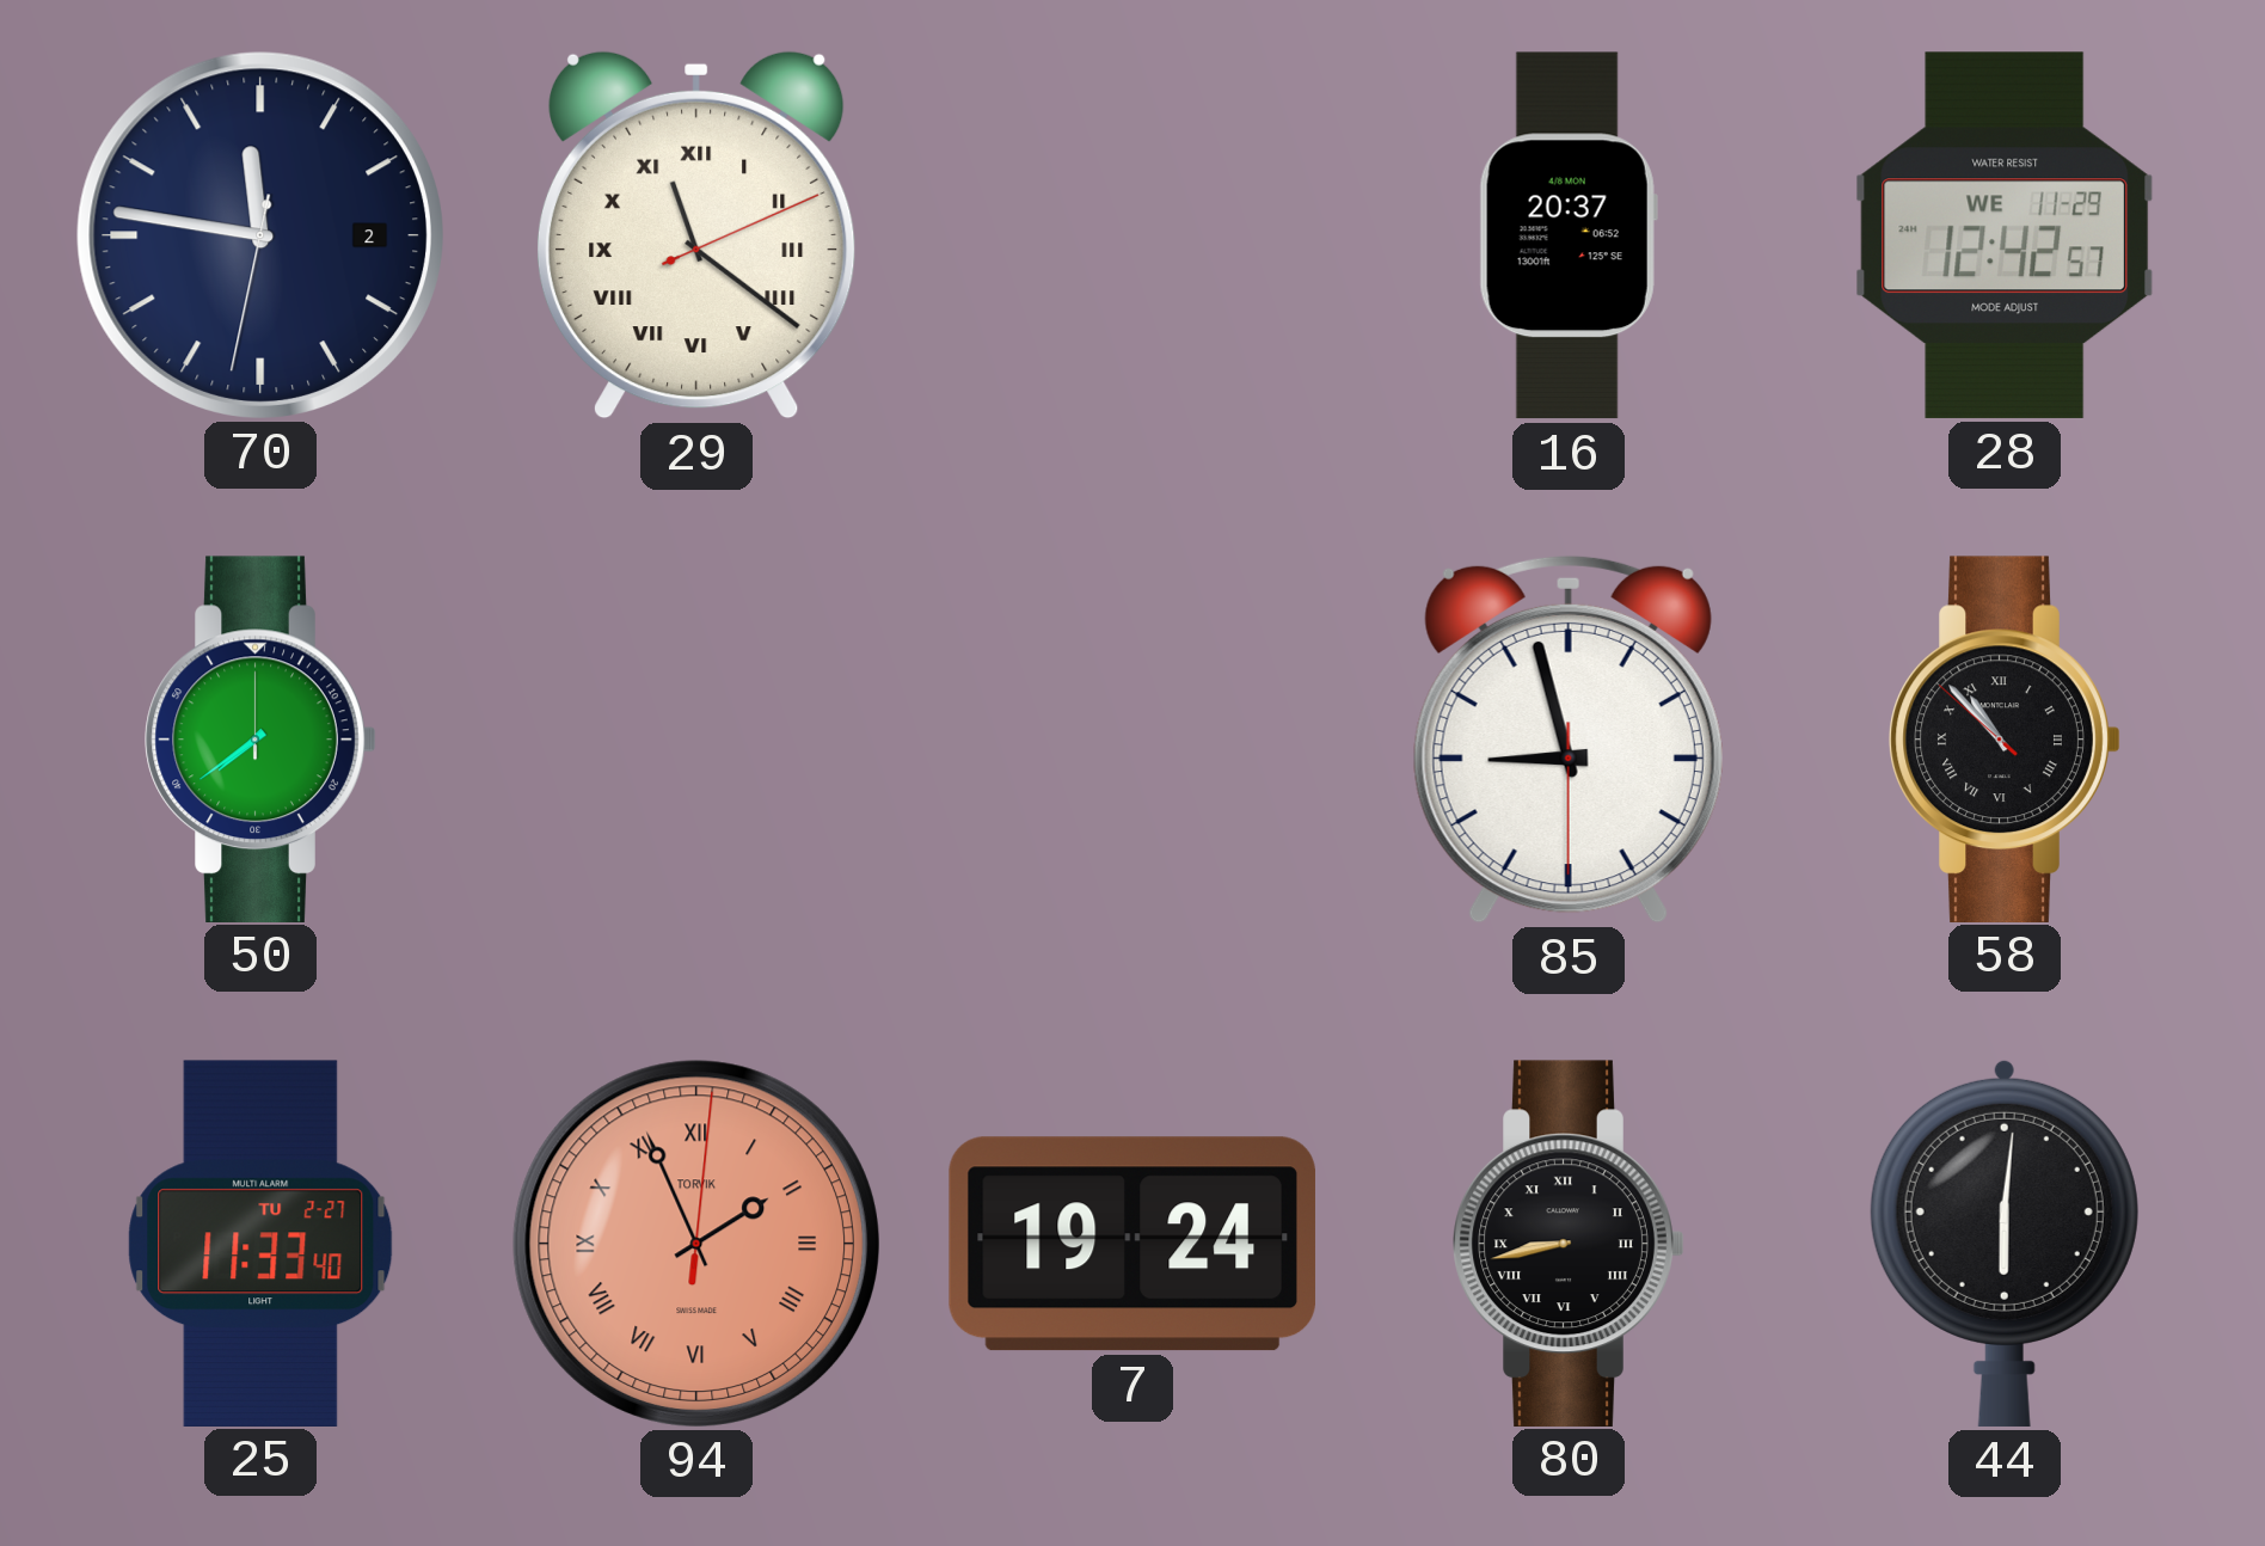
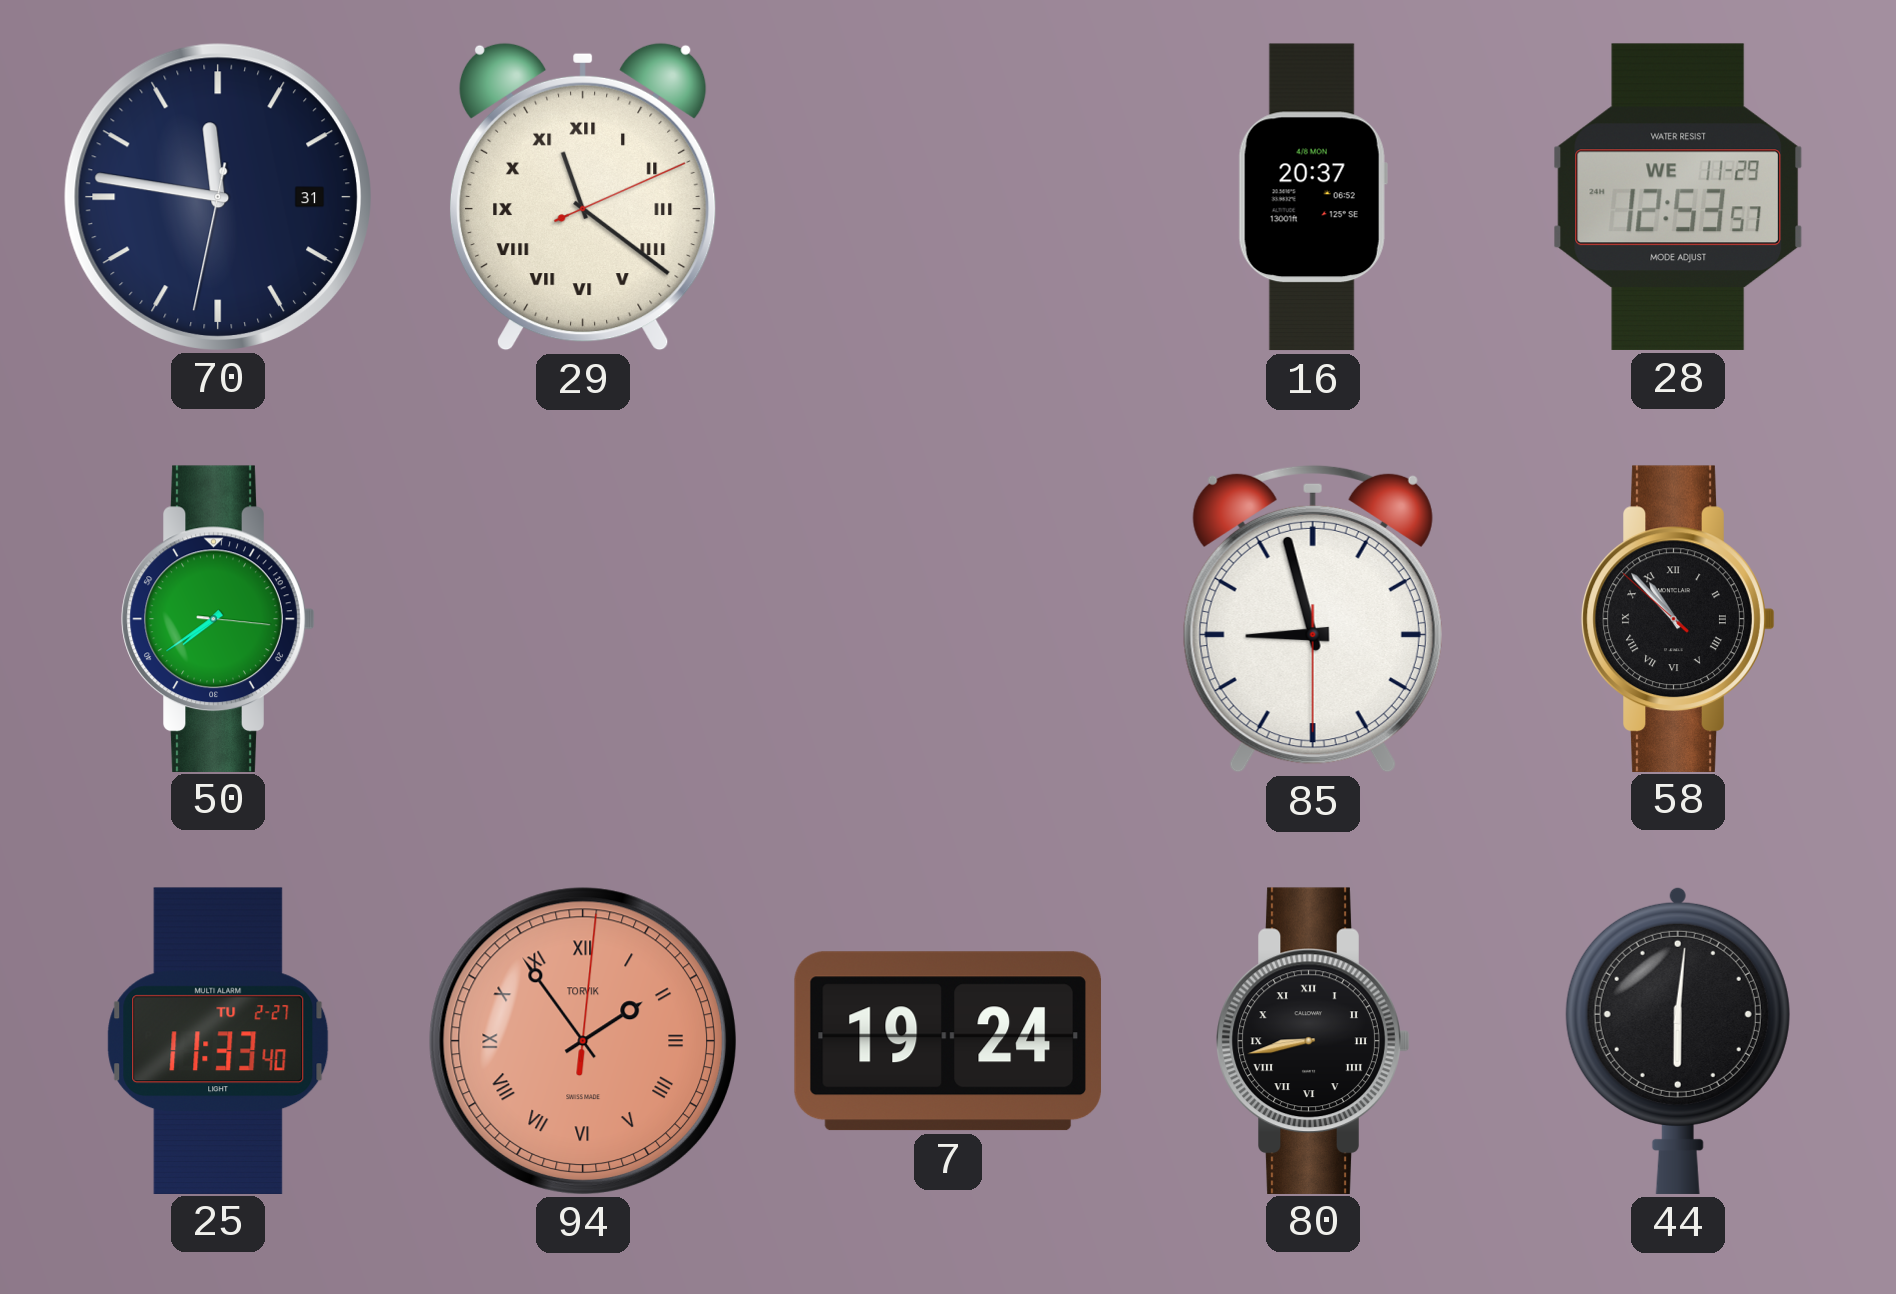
70 date: 2 -> 31
28: 12:42 -> 12:53
50: 7:39:00 -> 7:39:16
94: 1:56 -> 1:54
